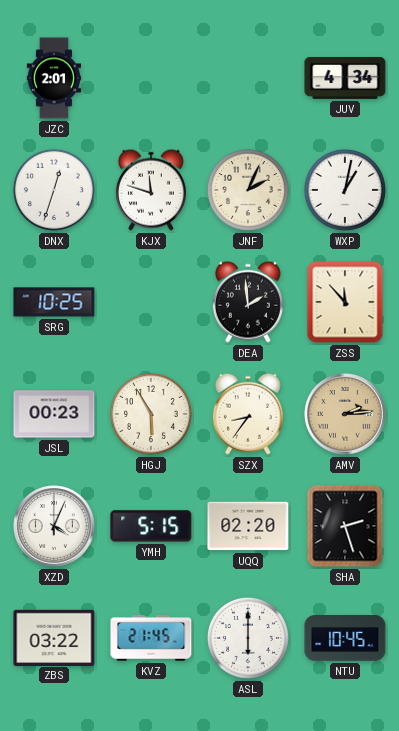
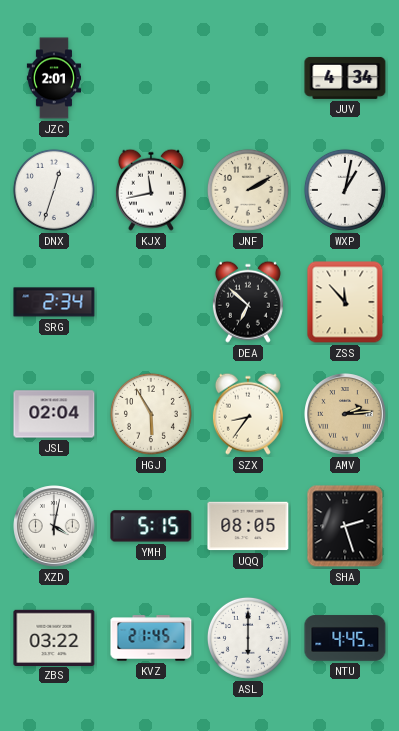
KJX: 11:48 -> 11:43
JNF: 2:04 -> 2:10
SRG: 10:25 -> 2:34
DEA: 1:59 -> 6:52
JSL: 00:23 -> 02:04
XZD: 4:04 -> 4:02
UQQ: 02:20 -> 08:05
NTU: 10:45 -> 4:45
